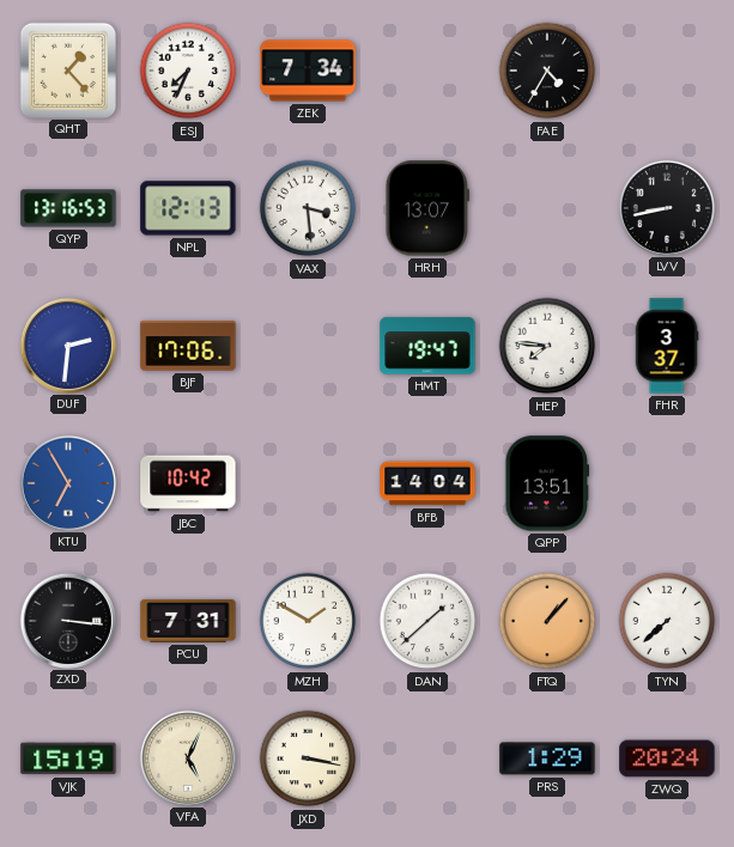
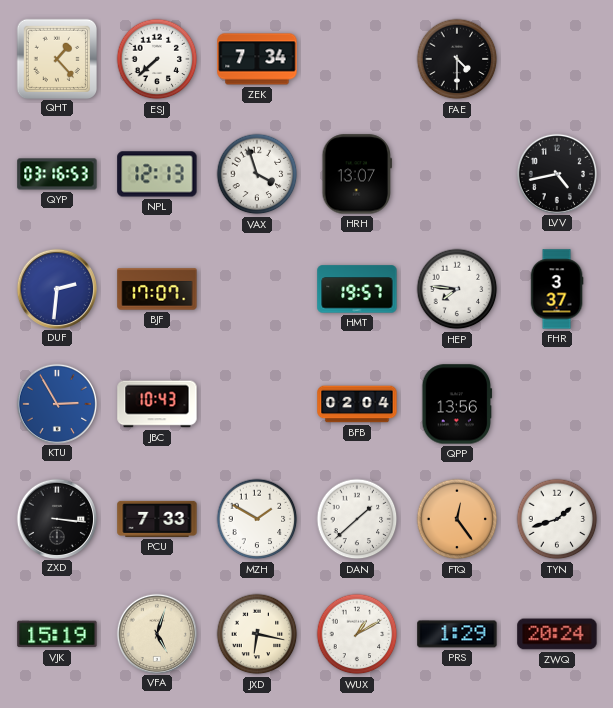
ESJ: 7:34 -> 7:38
FAE: 4:35 -> 4:30
QYP: 13:16 -> 03:16
VAX: 3:29 -> 3:57
LVV: 8:43 -> 4:43
BJF: 17:06 -> 17:07
HMT: 19:47 -> 19:57
KTU: 6:55 -> 2:55
JBC: 10:42 -> 10:43
BFB: 14:04 -> 02:04
QPP: 13:51 -> 13:56
PCU: 7:31 -> 7:33
FTQ: 1:07 -> 12:24
TYN: 7:38 -> 1:42
VFA: 5:04 -> 5:03
JXD: 3:17 -> 6:17
WUX: none -> 1:10
